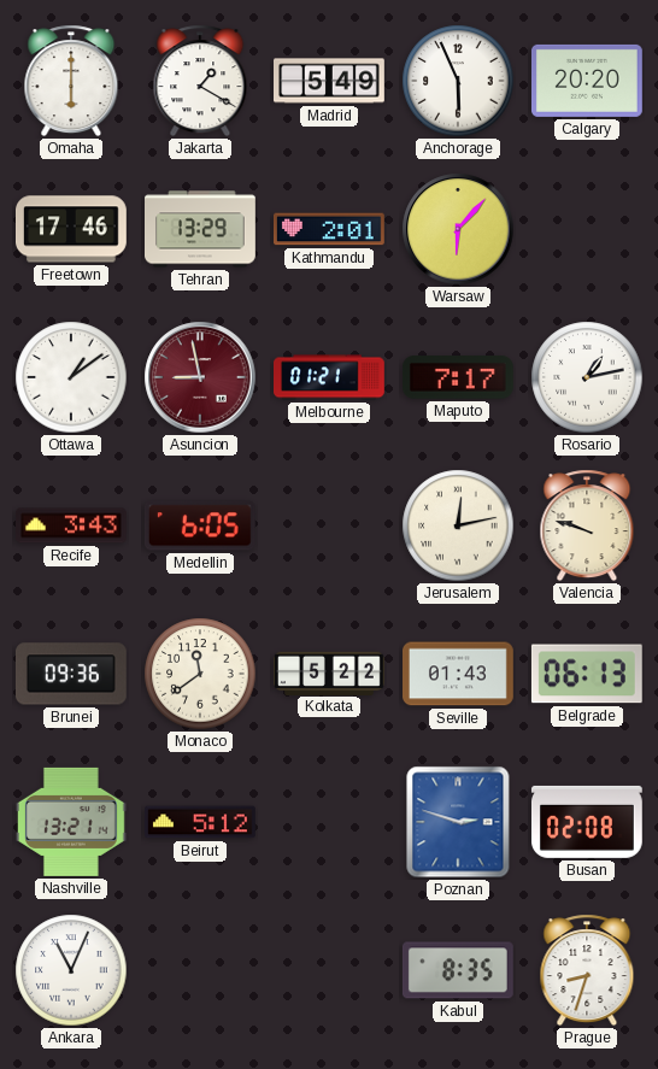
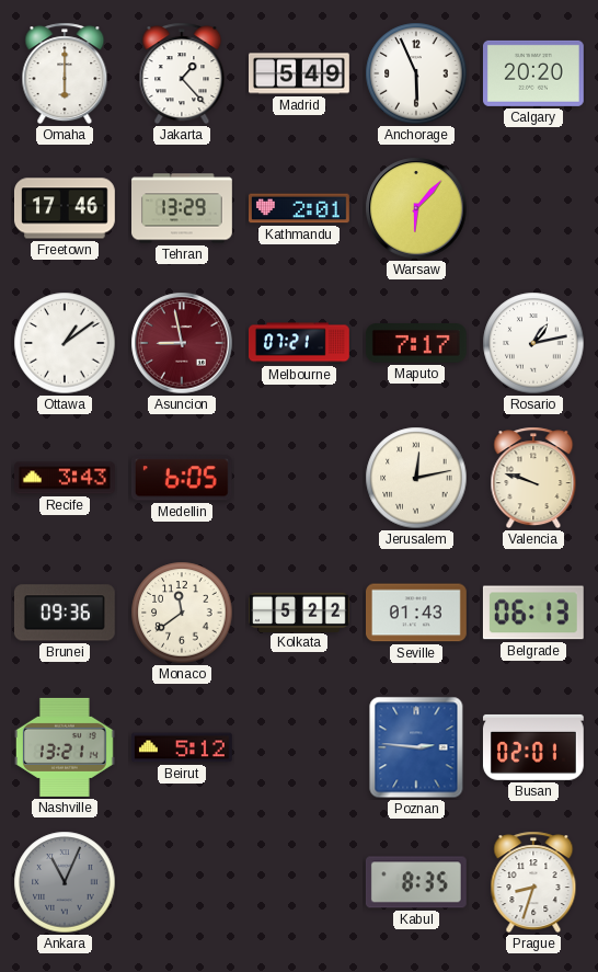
Jakarta: 1:20 -> 1:23
Melbourne: 01:21 -> 07:21
Poznan: 2:48 -> 2:46
Busan: 02:08 -> 02:01
Ankara dial: white -> grey
